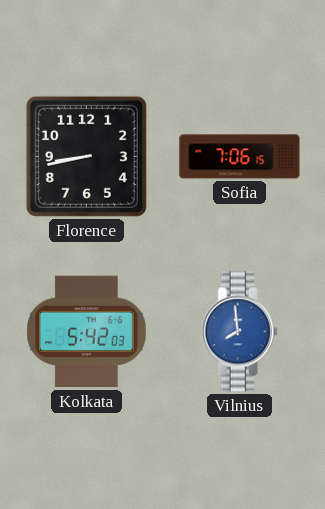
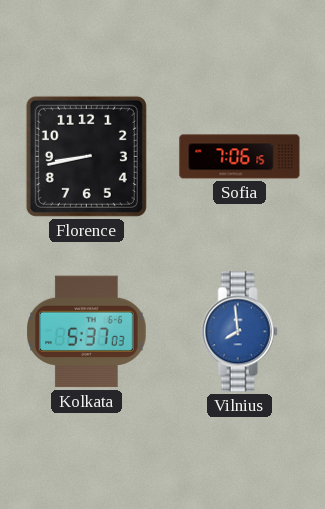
Kolkata: 5:42 -> 5:37
